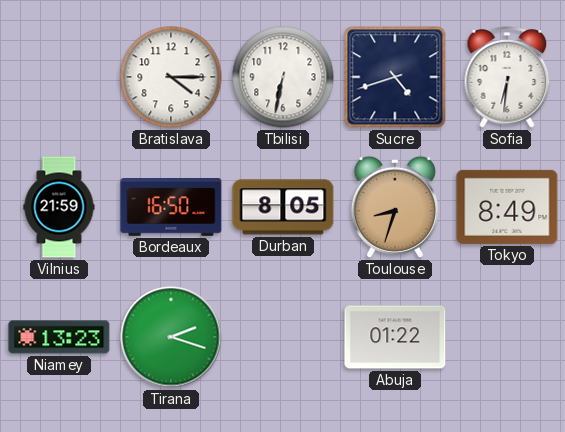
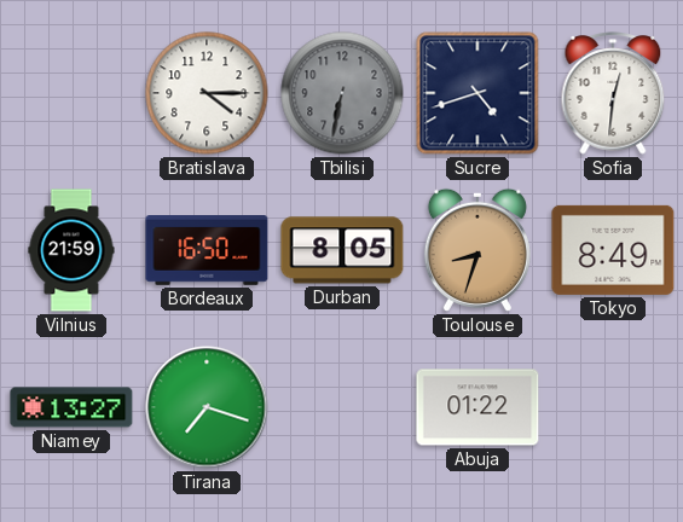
Tbilisi dial: white -> grey
Sofia: 6:31 -> 12:31
Niamey: 13:23 -> 13:27
Tirana: 2:18 -> 7:18
